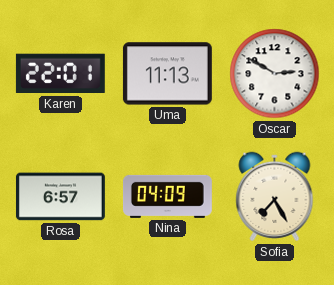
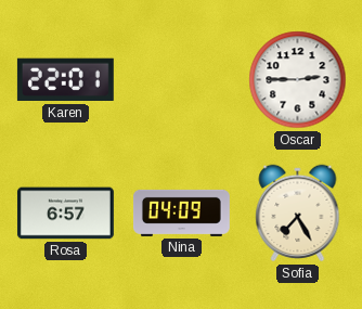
Uma: 11:13 -> none
Oscar: 2:50 -> 2:45
